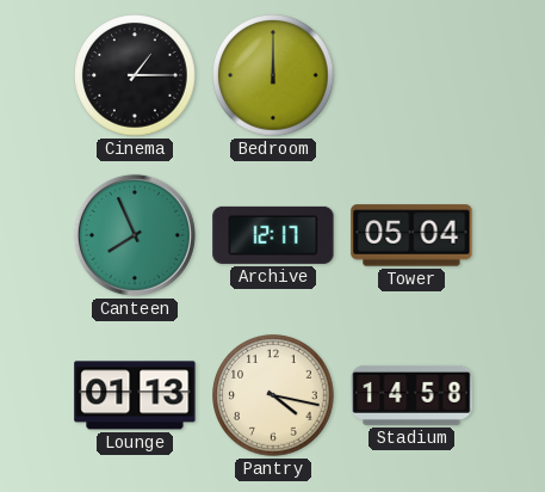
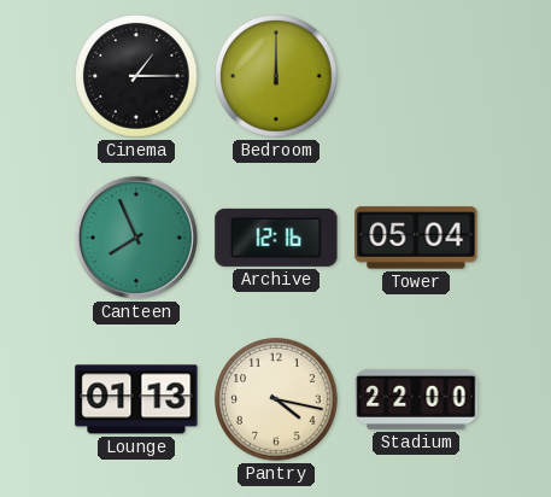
Archive: 12:17 -> 12:16
Stadium: 14:58 -> 22:00
